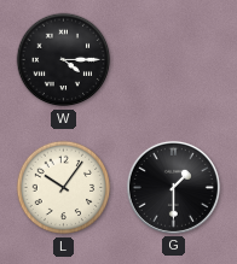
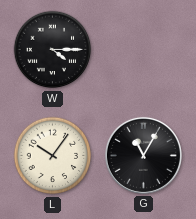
G: 1:30 -> 11:05
